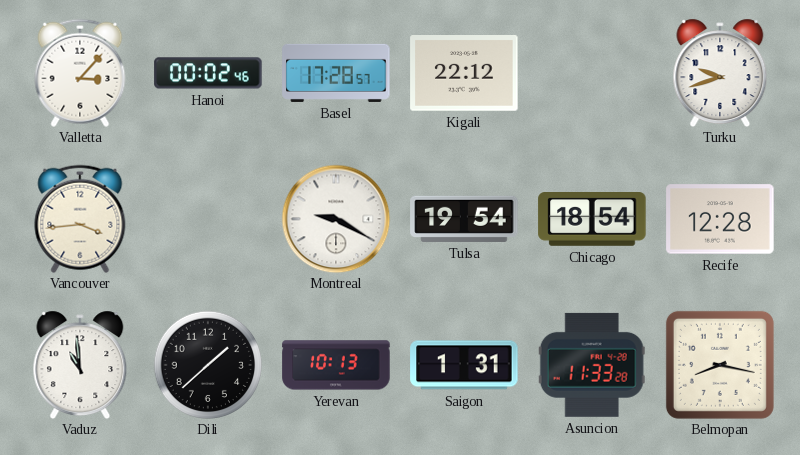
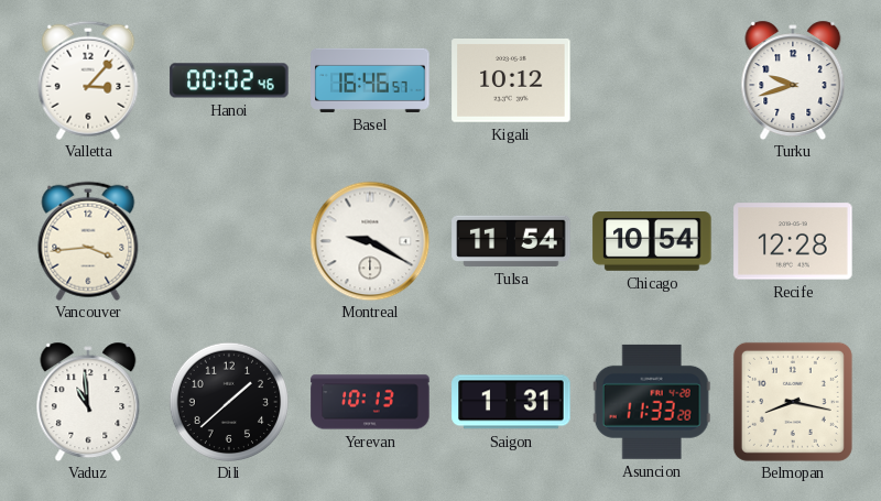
Basel: 17:28 -> 16:46
Kigali: 22:12 -> 10:12
Tulsa: 19:54 -> 11:54
Chicago: 18:54 -> 10:54
